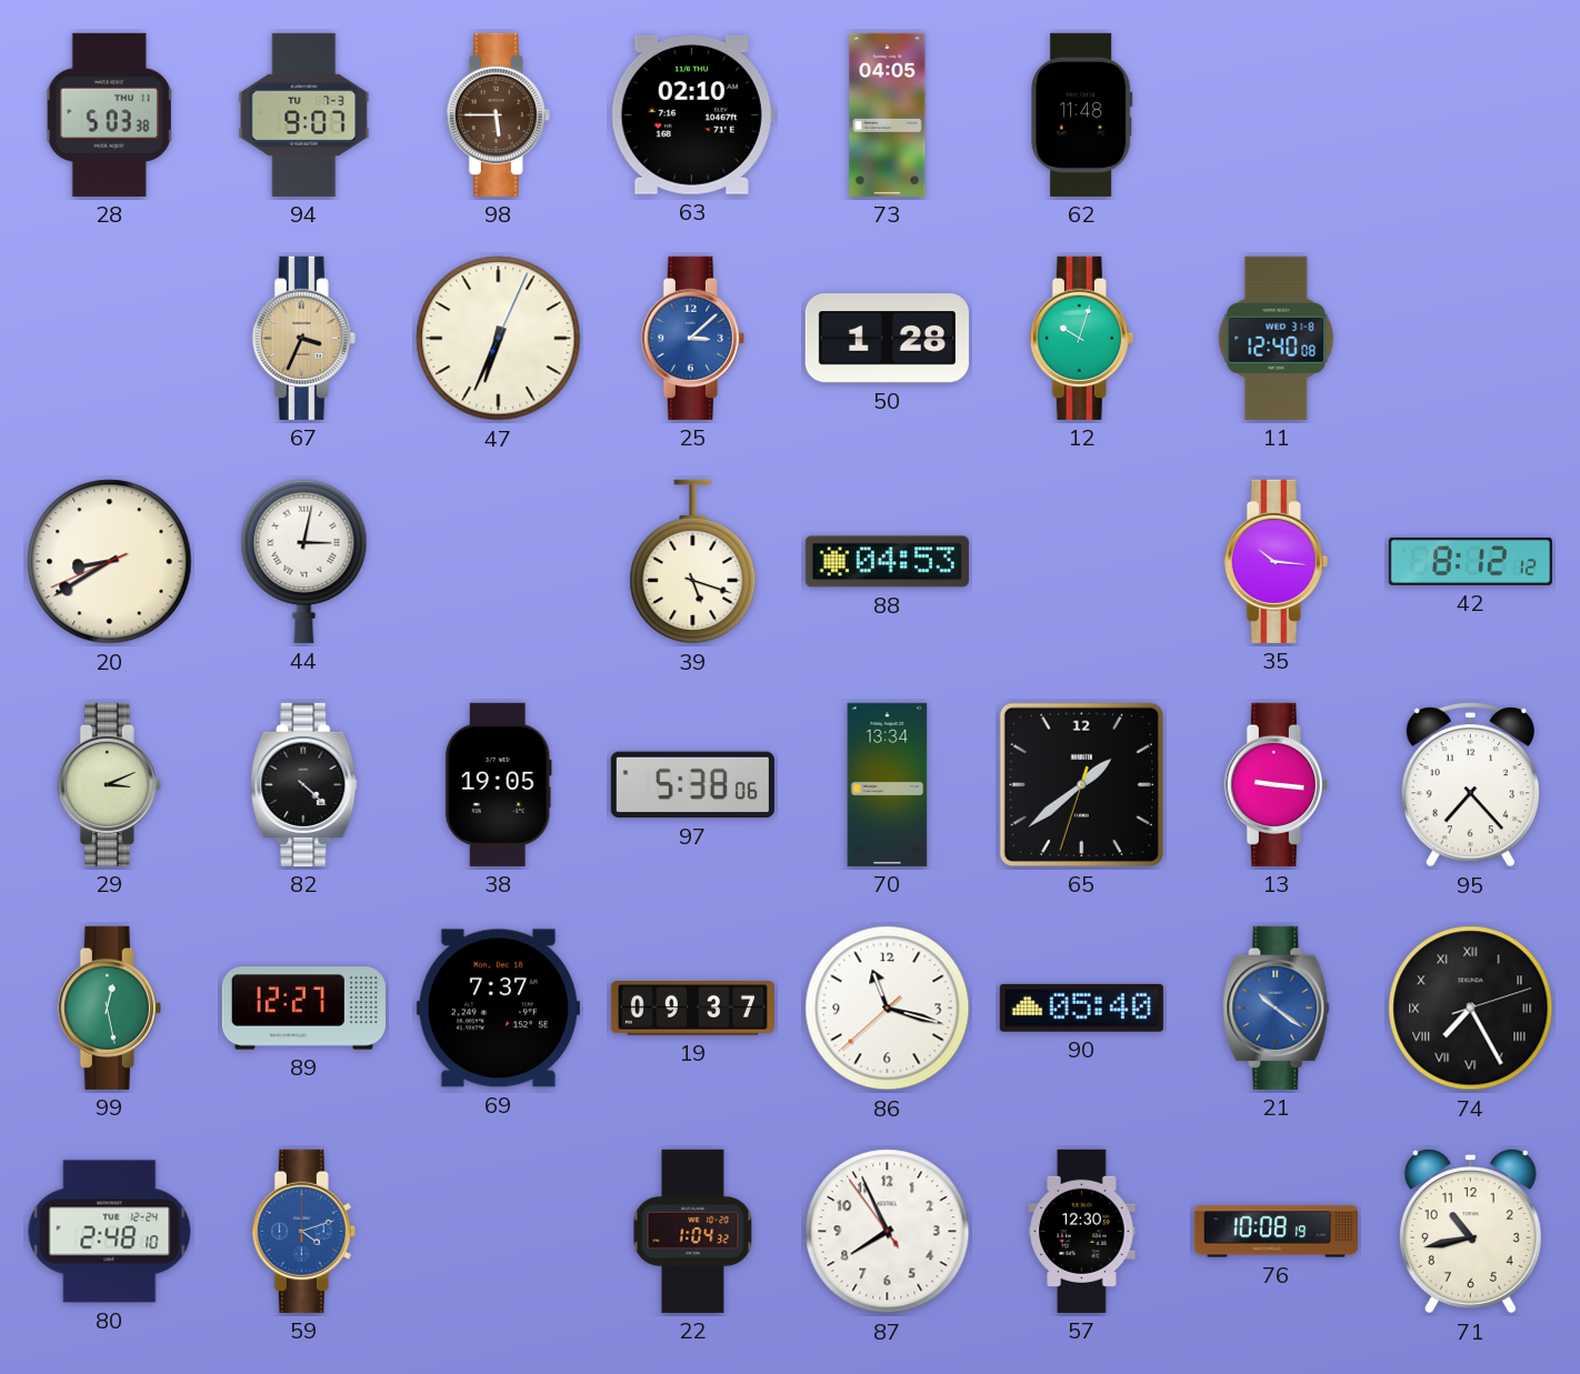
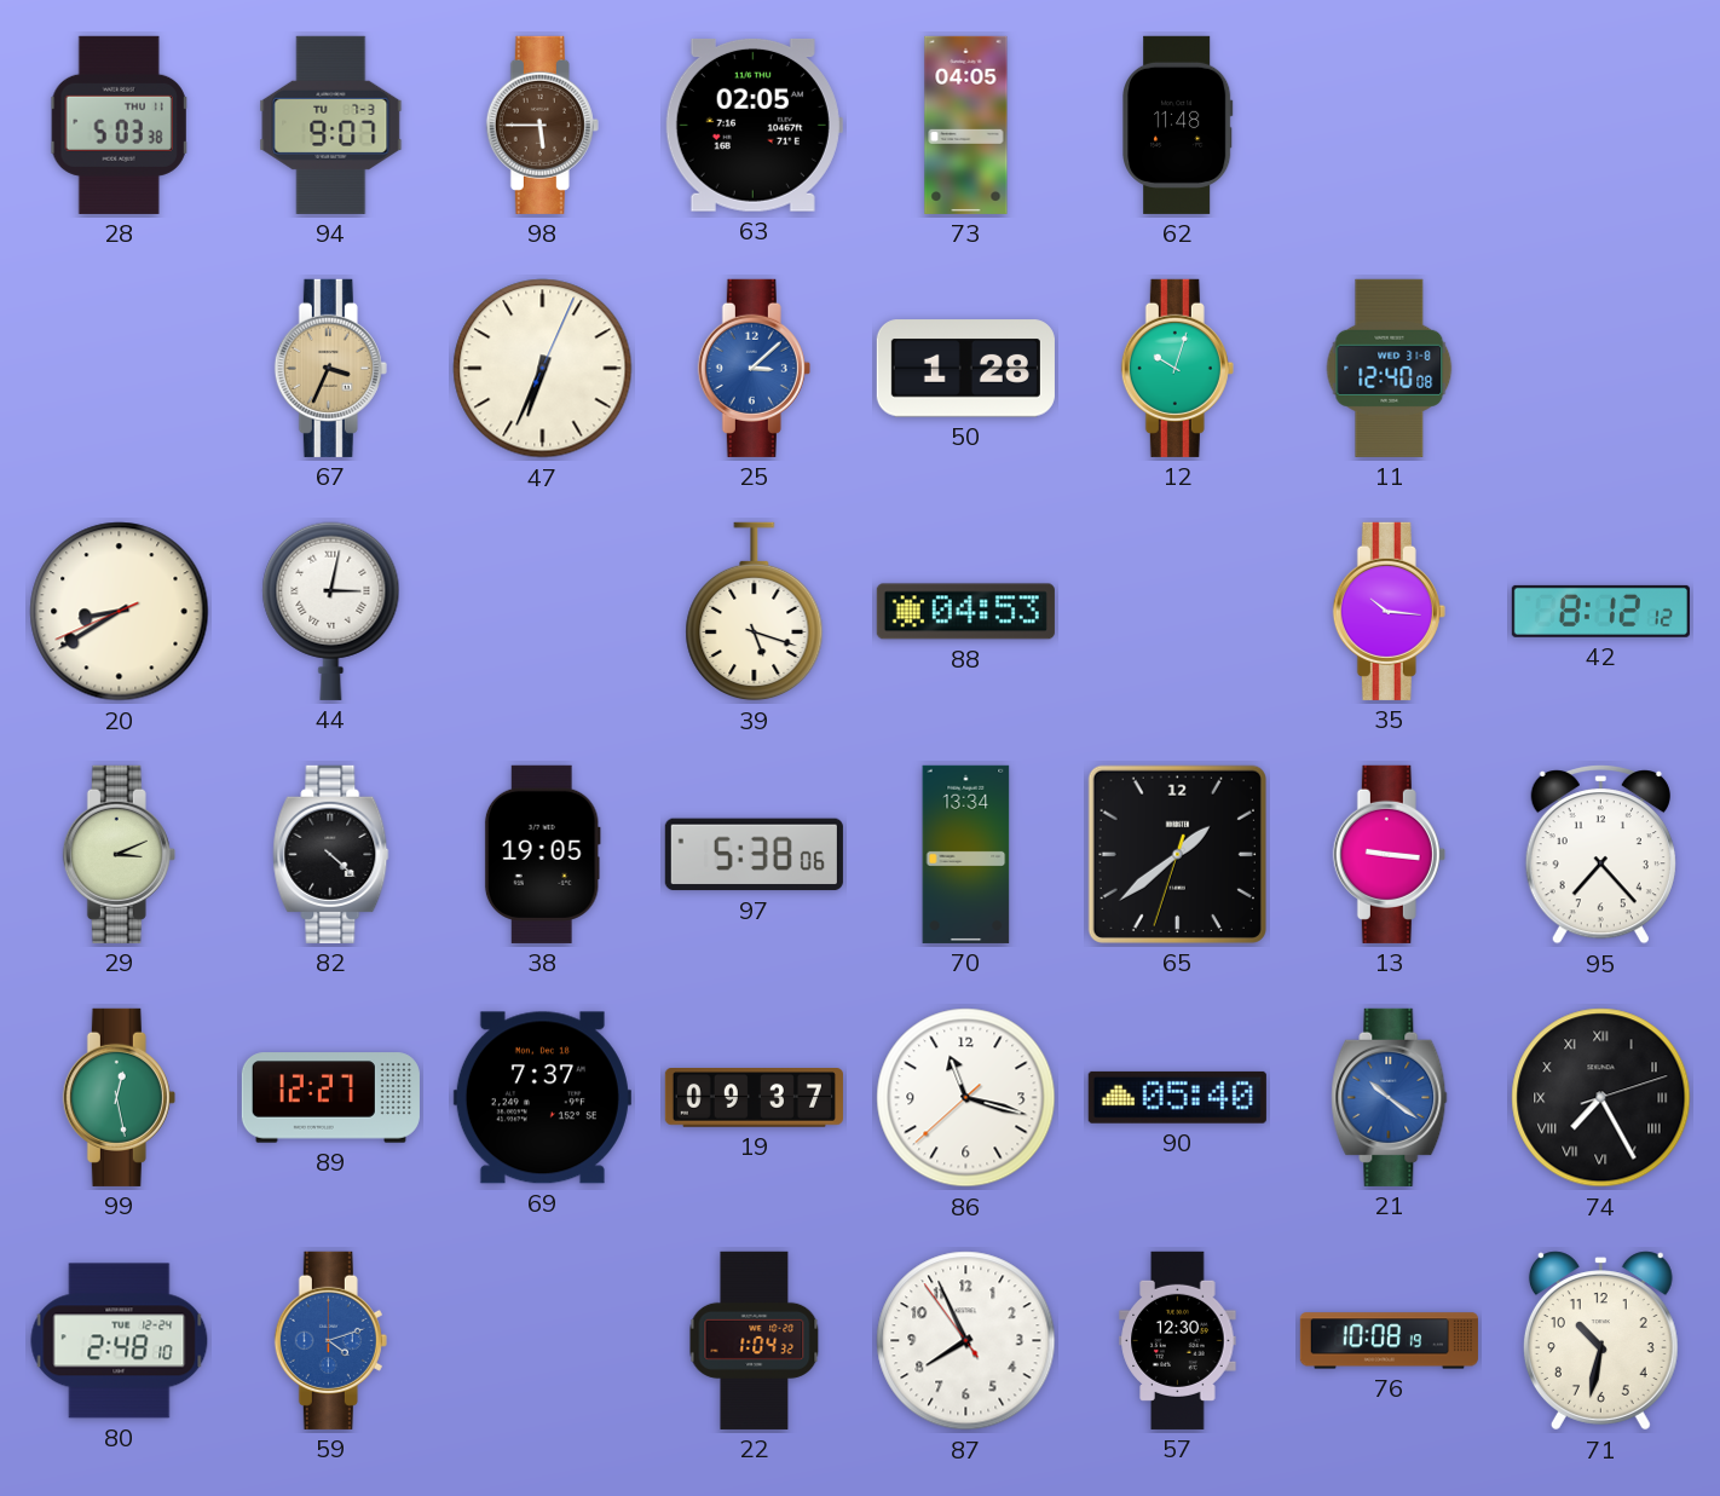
63: 02:10 -> 02:05
71: 10:43 -> 10:32
